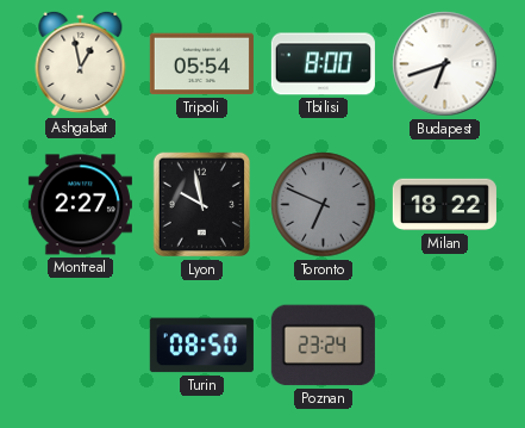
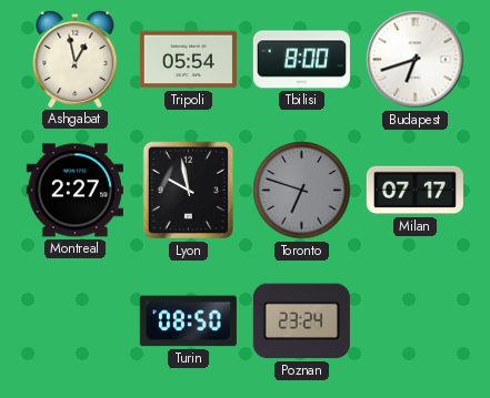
Toronto: 6:49 -> 6:48
Milan: 18:22 -> 07:17
